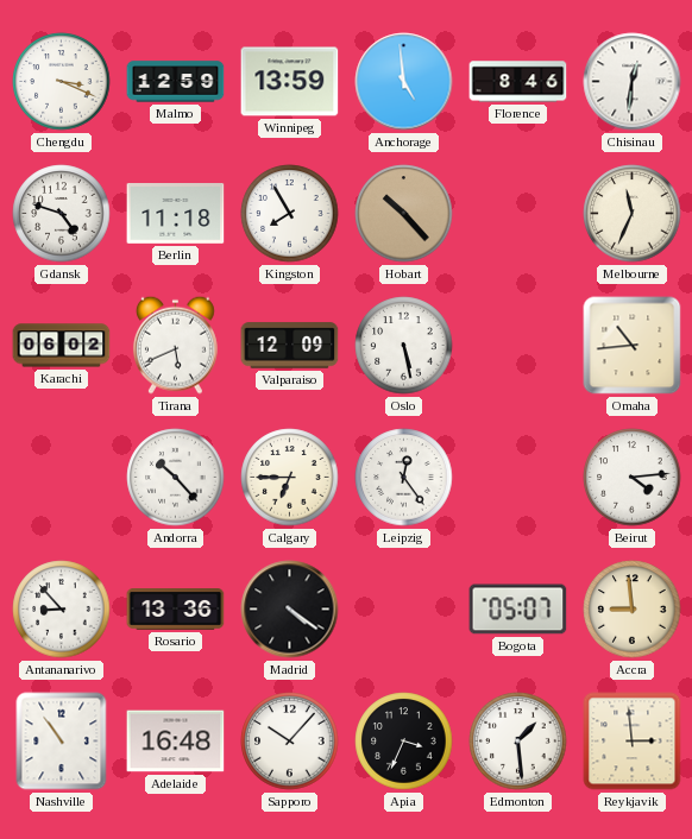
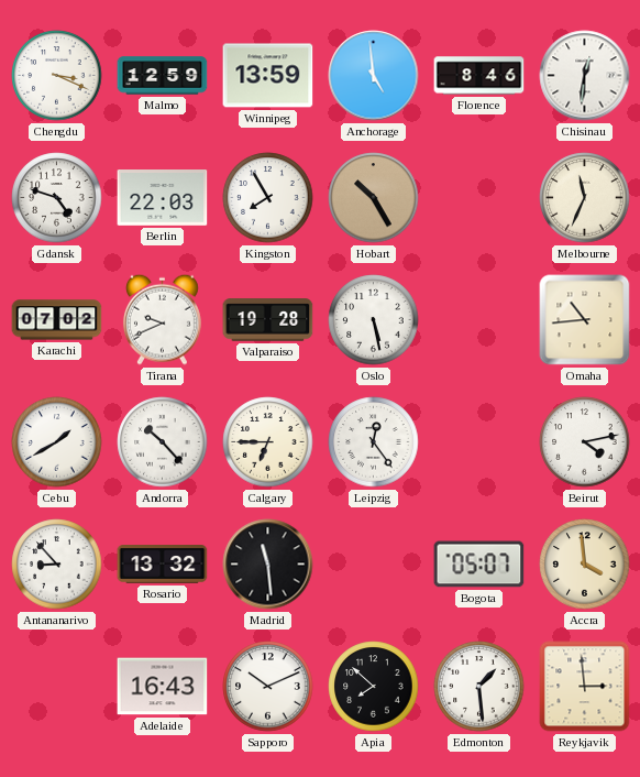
Berlin: 11:18 -> 22:03
Hobart: 10:23 -> 10:25
Karachi: 06:02 -> 07:02
Tirana: 5:41 -> 9:41
Valparaiso: 12:09 -> 19:28
Cebu: none -> 1:40
Beirut: 4:14 -> 4:13
Rosario: 13:36 -> 13:32
Madrid: 4:21 -> 11:29
Accra: 8:59 -> 3:59
Nashville: 10:54 -> none
Adelaide: 16:48 -> 16:43
Sapporo: 10:07 -> 10:11
Apia: 3:34 -> 7:52
